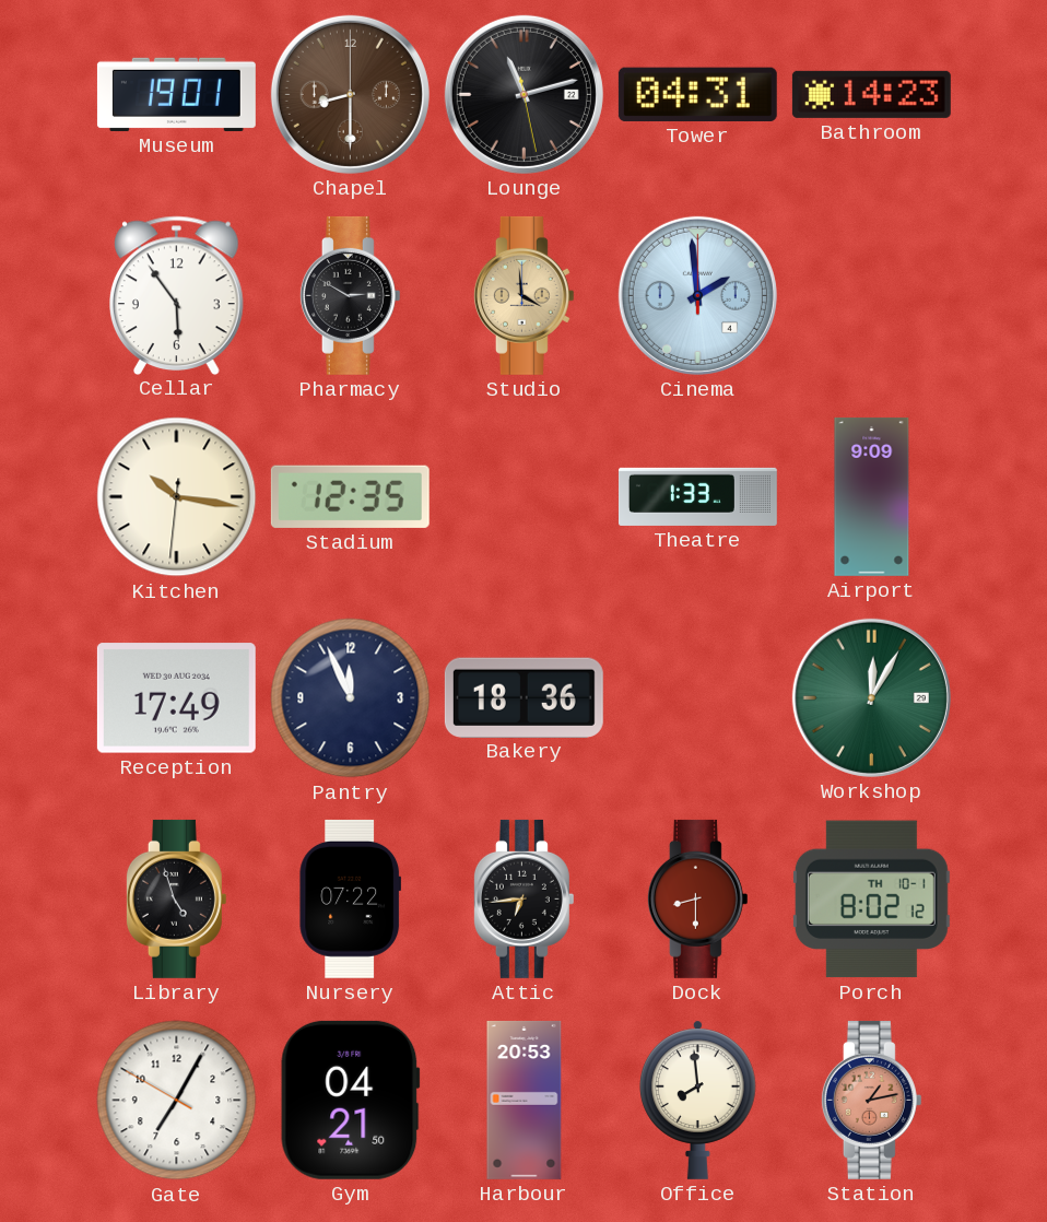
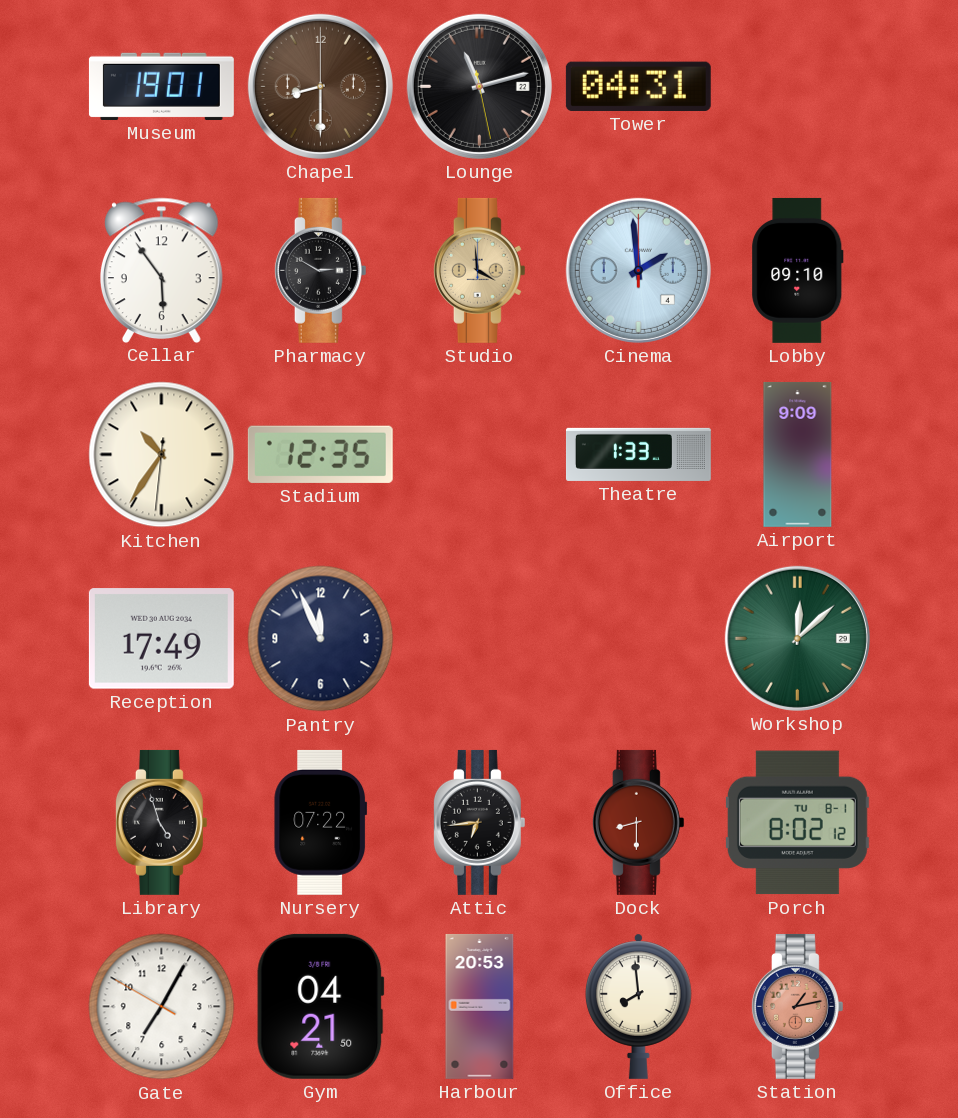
Bathroom: 14:23 -> none
Lobby: none -> 09:10
Kitchen: 10:16 -> 10:35
Bakery: 18:36 -> none
Workshop: 12:05 -> 12:08
Porch date: TH 10-1 -> TU 8-1
